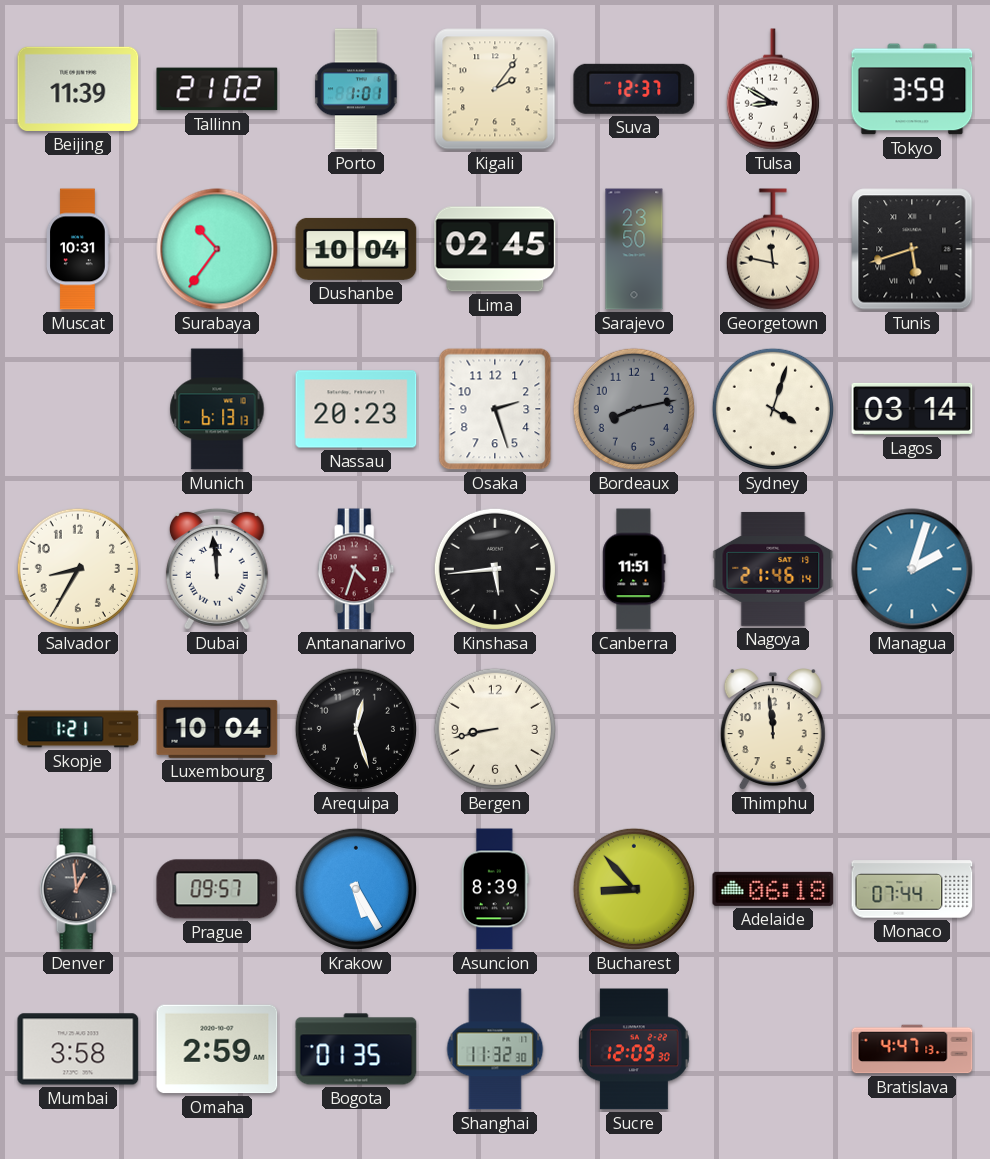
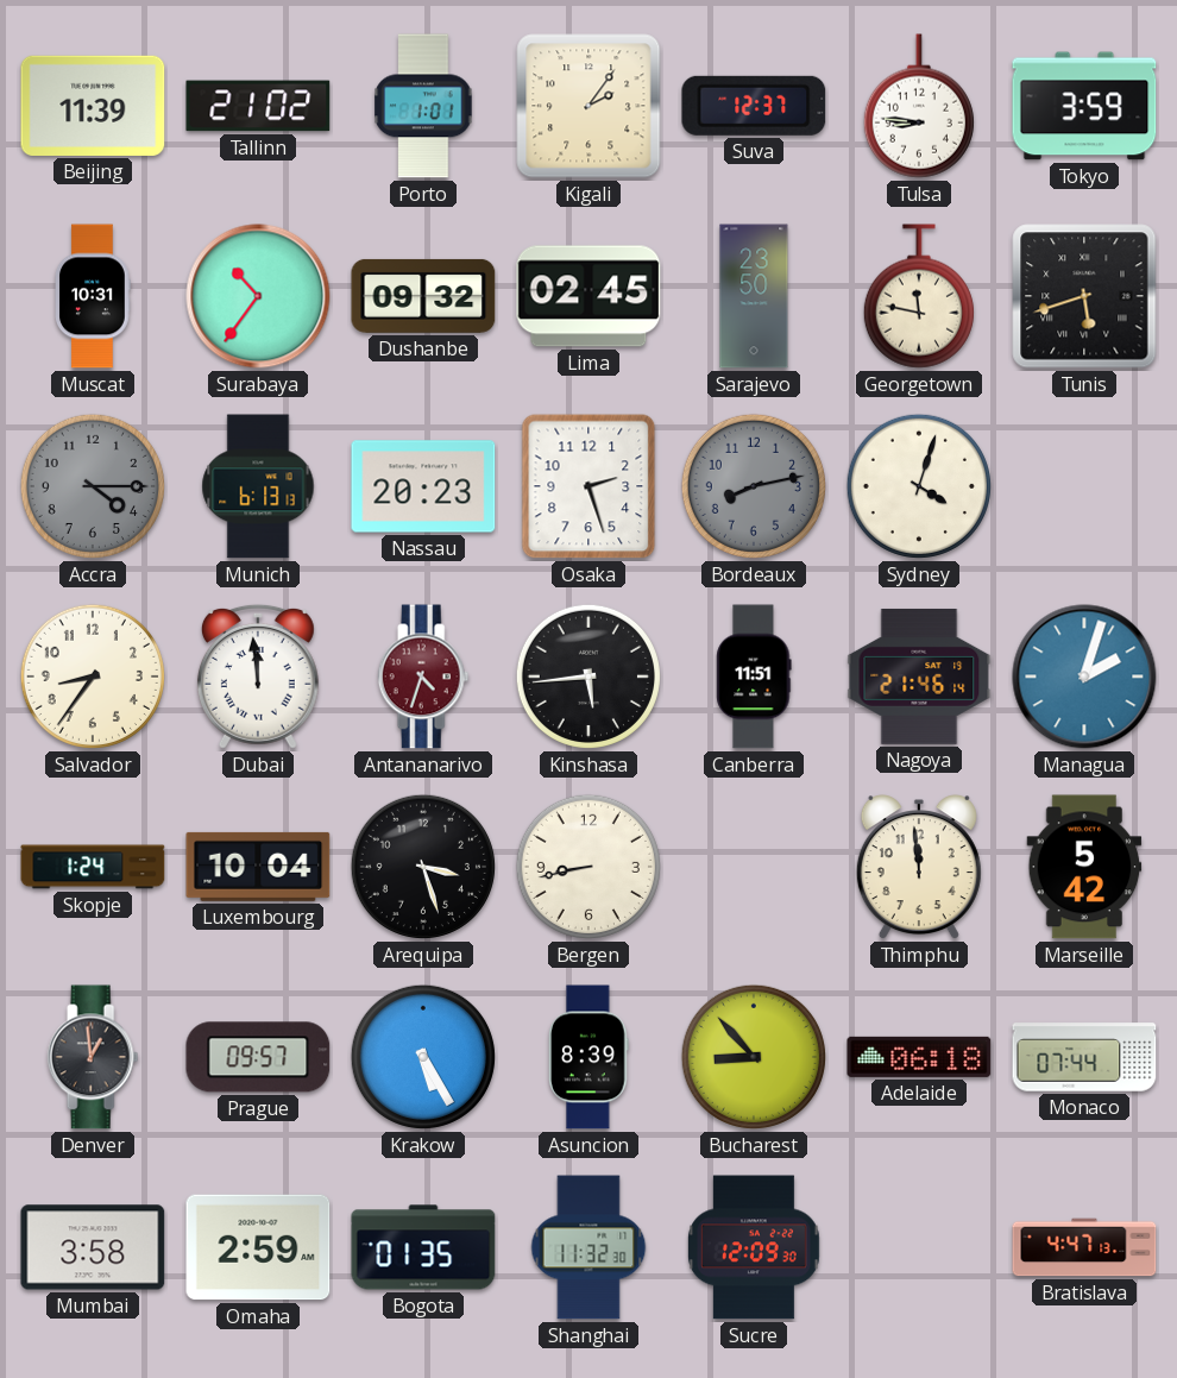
Tulsa: 8:50 -> 8:46
Dushanbe: 10:04 -> 09:32
Accra: none -> 4:15
Lagos: 03:14 -> none
Salvador: 8:35 -> 8:36
Skopje: 1:21 -> 1:24
Arequipa: 12:27 -> 3:27
Marseille: none -> 5:42
